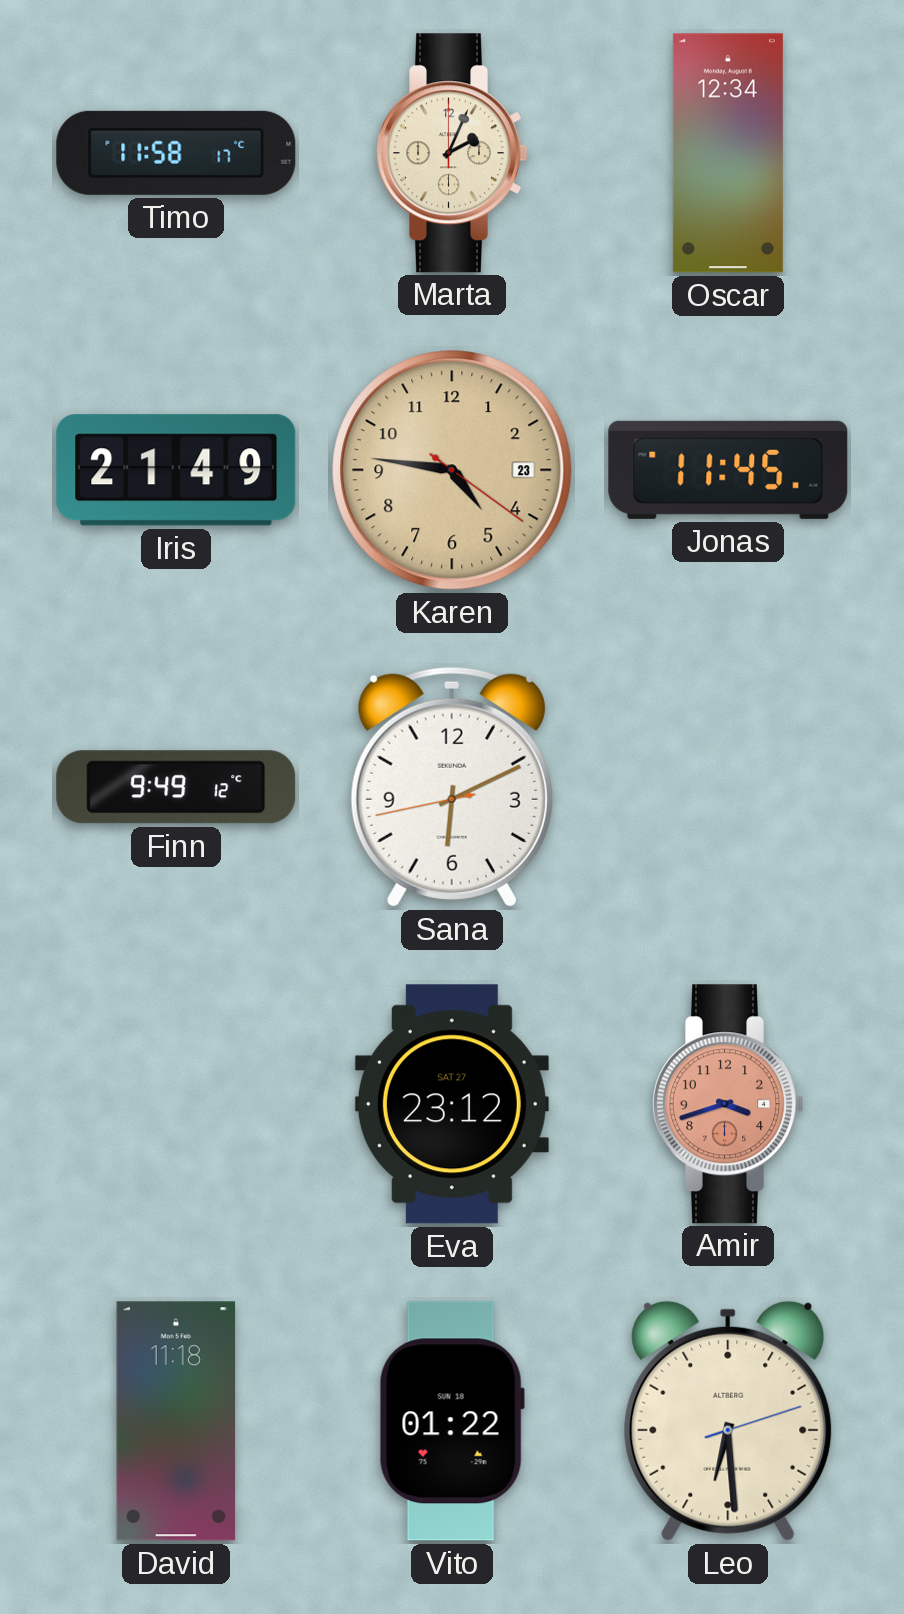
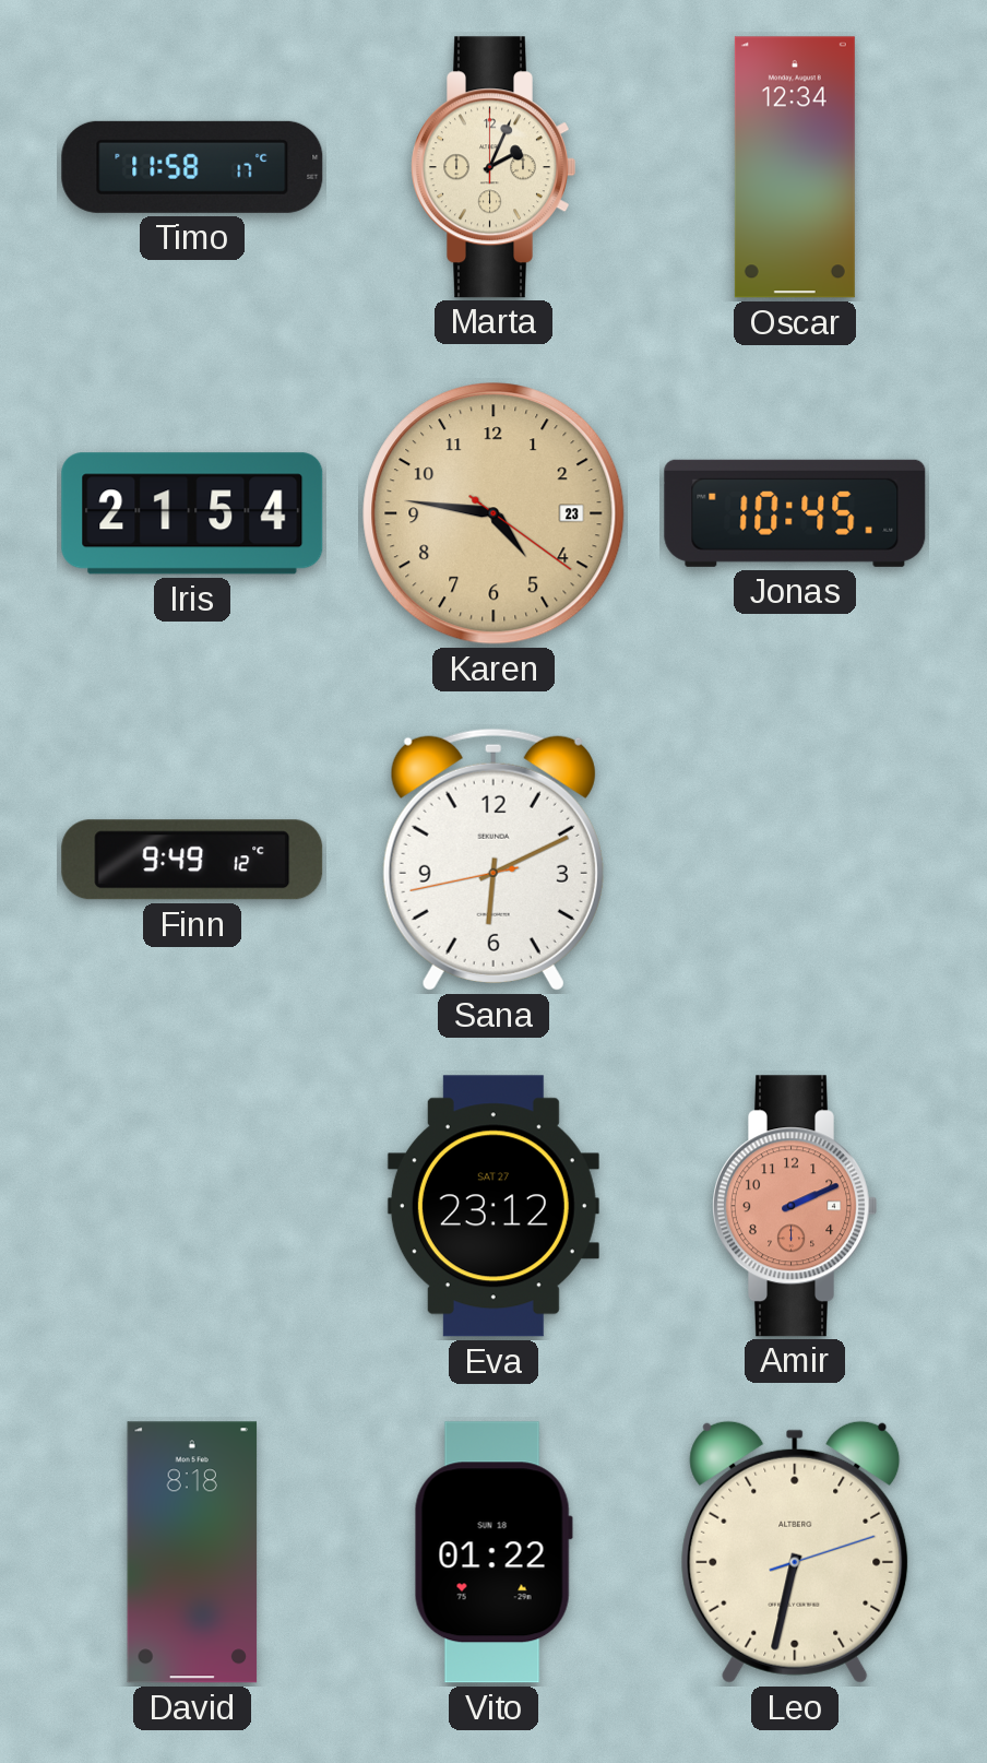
Iris: 21:49 -> 21:54
Jonas: 11:45 -> 10:45
Amir: 3:42 -> 2:11
David: 11:18 -> 8:18
Leo: 6:29 -> 6:32
